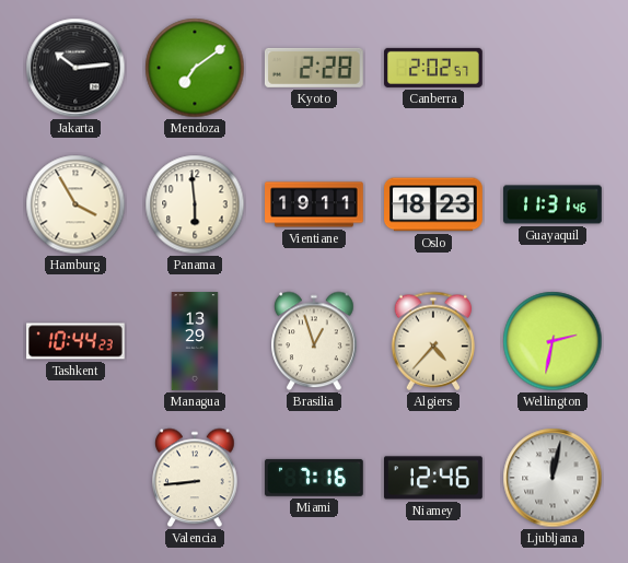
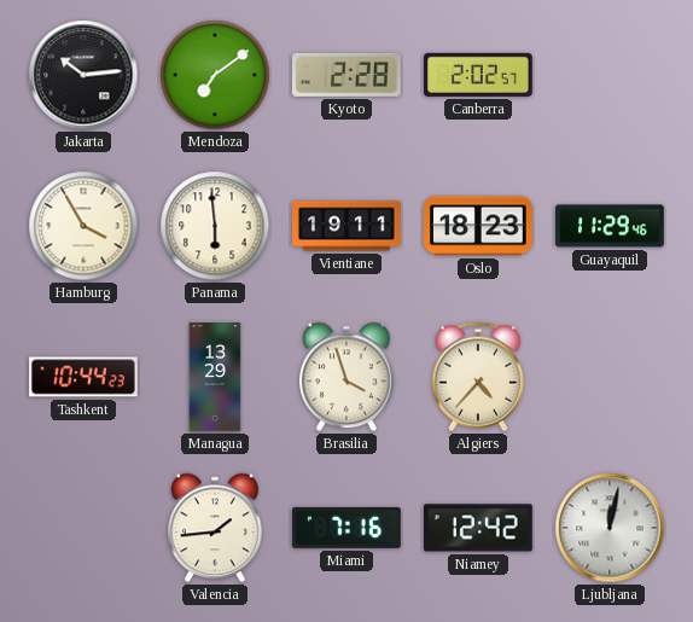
Guayaquil: 11:31 -> 11:29
Brasilia: 12:57 -> 3:57
Wellington: 2:32 -> none
Valencia: 8:44 -> 1:44
Niamey: 12:46 -> 12:42
